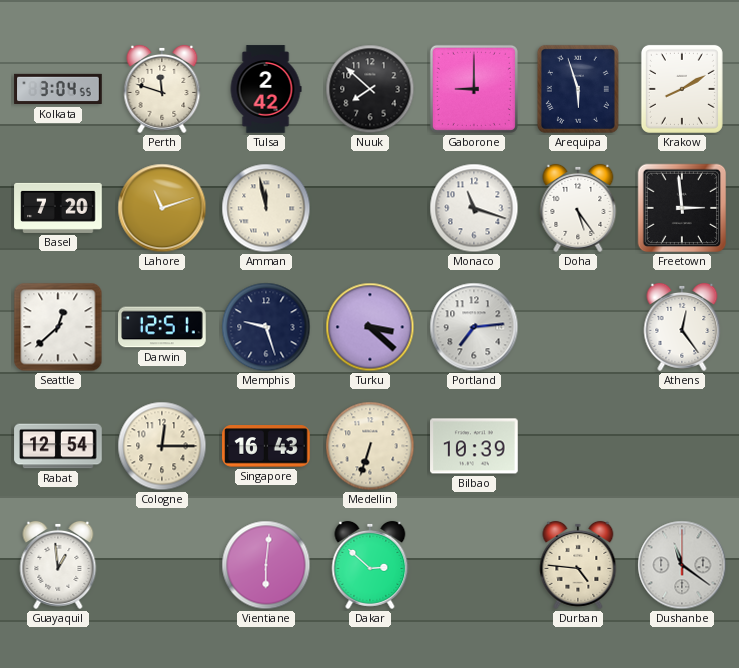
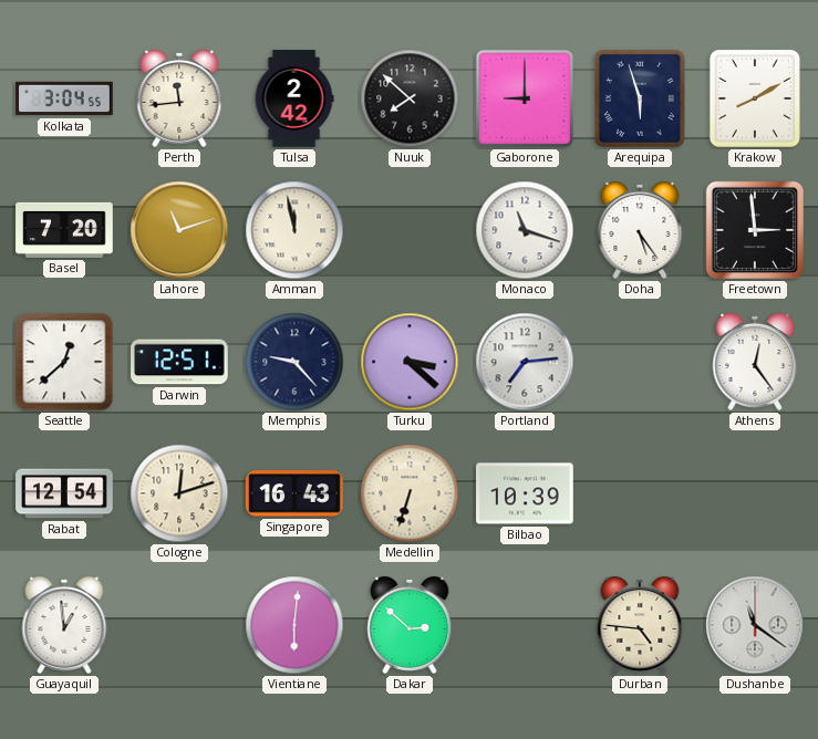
Perth: 11:48 -> 11:44
Memphis: 9:27 -> 9:23
Cologne: 12:15 -> 12:12
